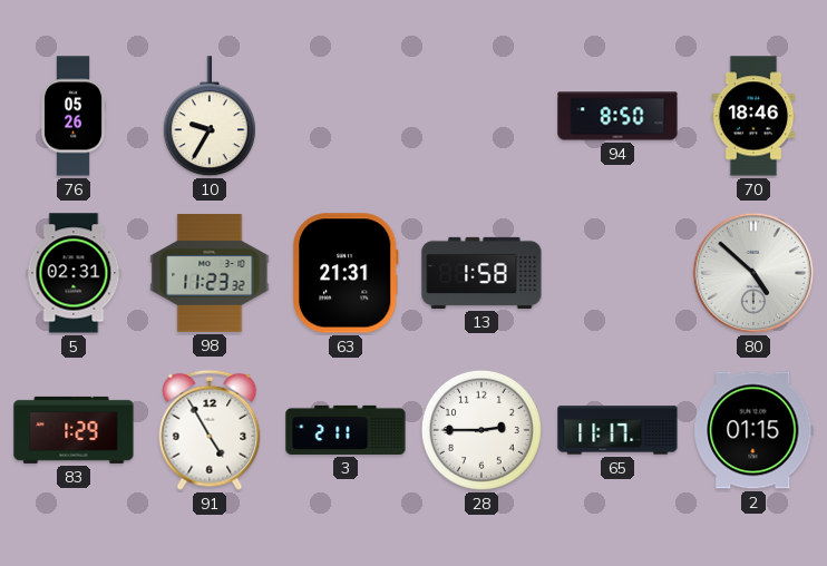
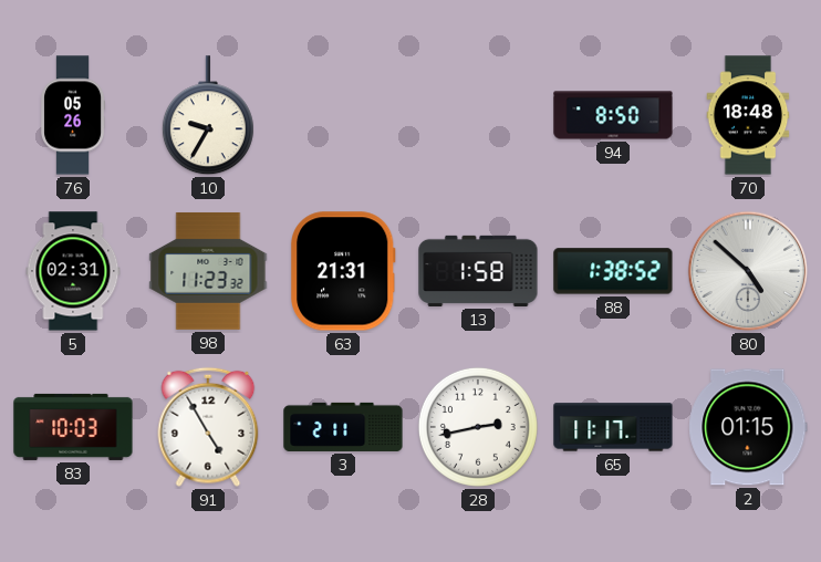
70: 18:46 -> 18:48
88: none -> 1:38
83: 1:29 -> 10:03
28: 2:45 -> 2:43
